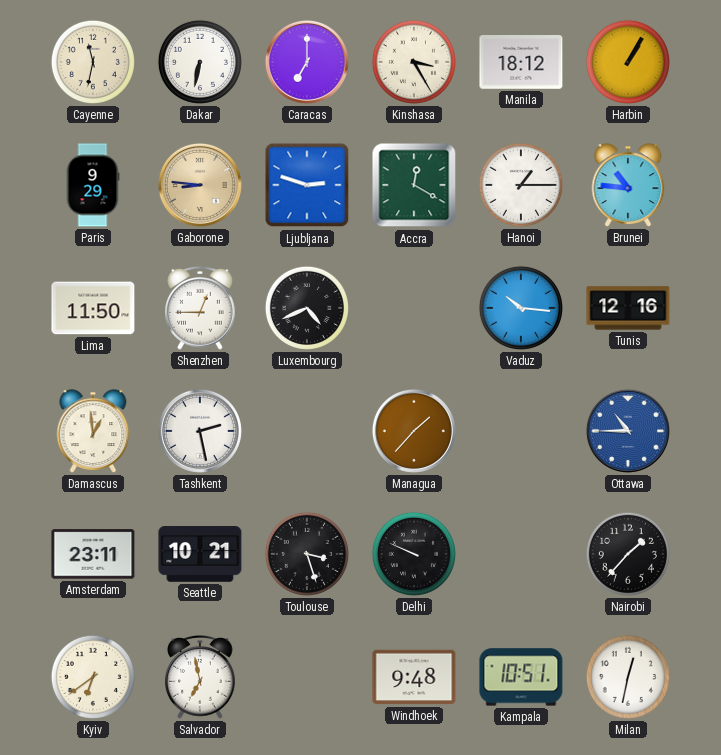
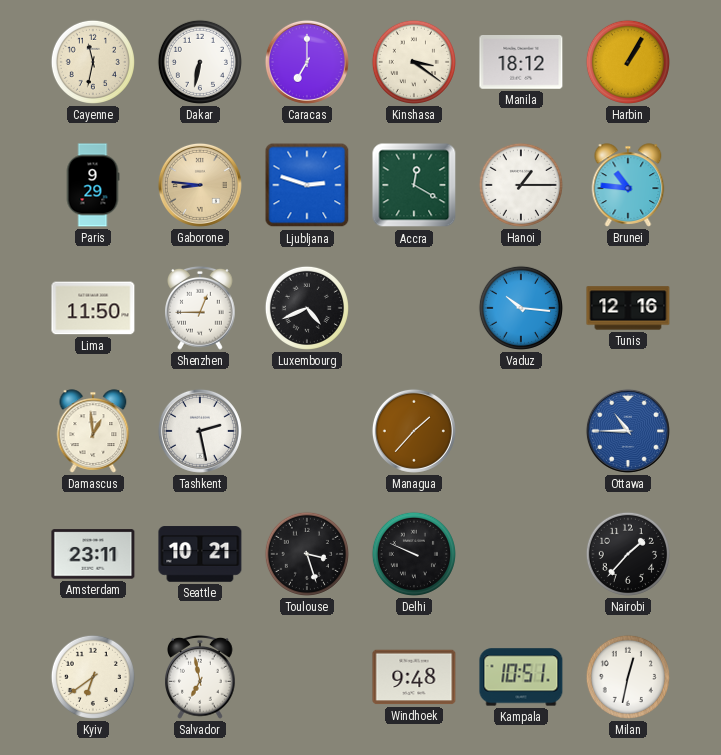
Kinshasa: 3:25 -> 3:21
